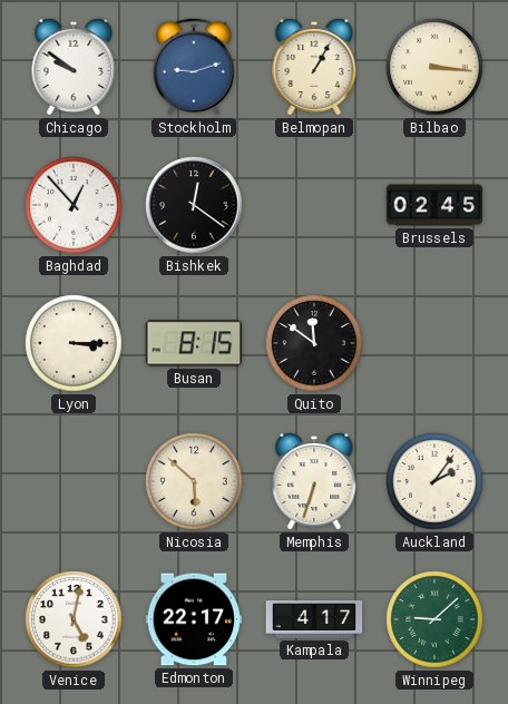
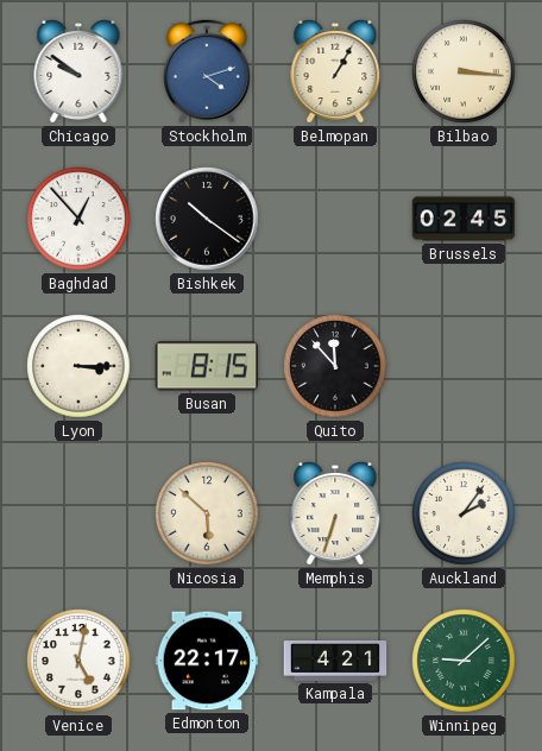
Stockholm: 9:12 -> 4:12
Bishkek: 12:21 -> 10:21
Quito: 11:51 -> 11:53
Kampala: 4:17 -> 4:21
